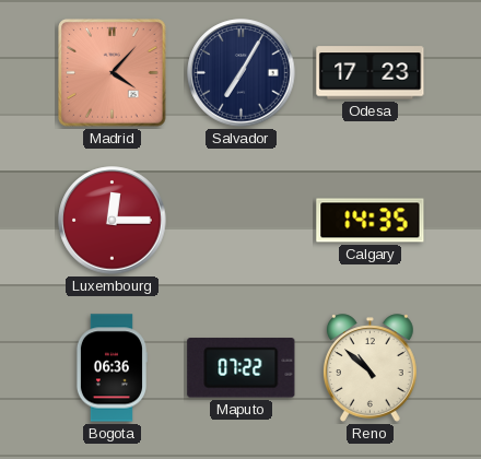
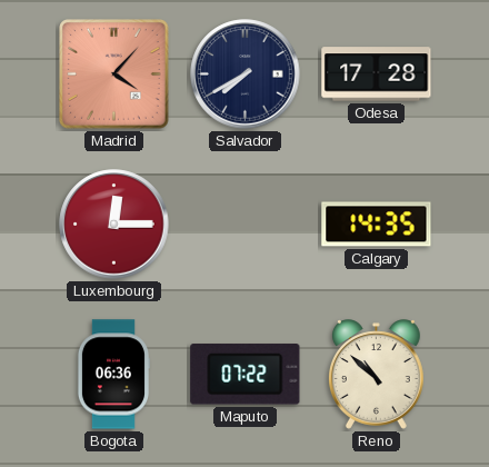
Salvador: 7:05 -> 7:40
Odesa: 17:23 -> 17:28
